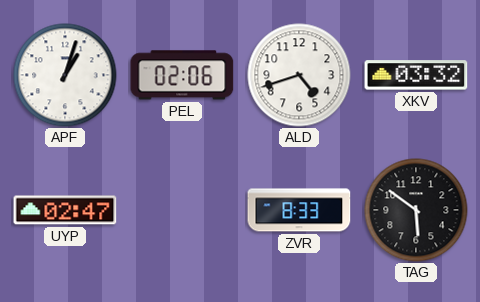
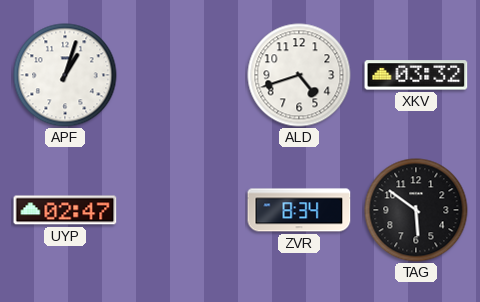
PEL: 02:06 -> none
ZVR: 8:33 -> 8:34
